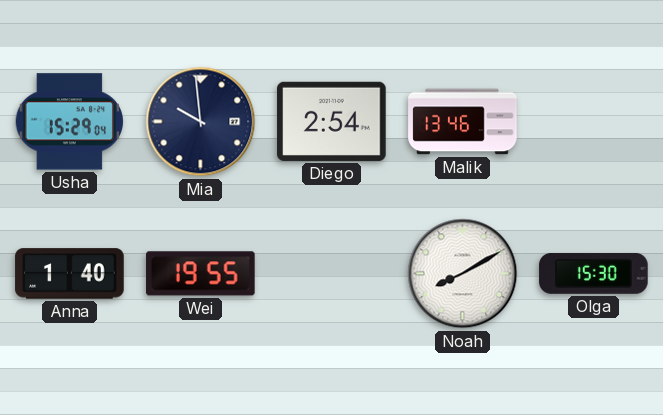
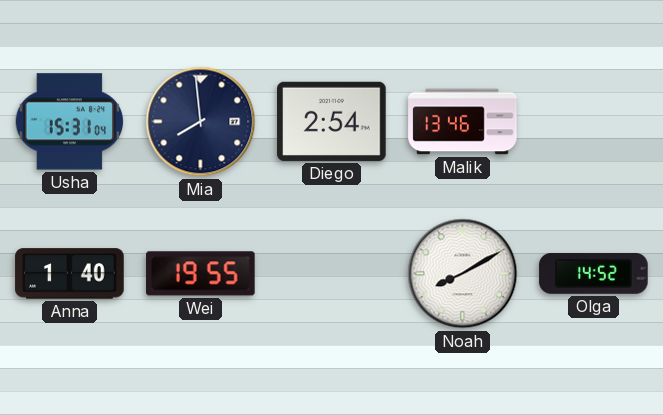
Usha: 15:29 -> 15:31
Mia: 9:59 -> 7:59
Olga: 15:30 -> 14:52
